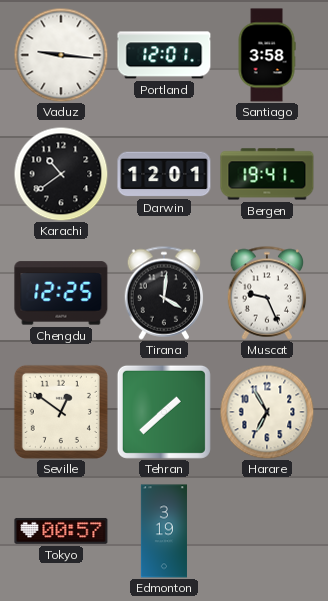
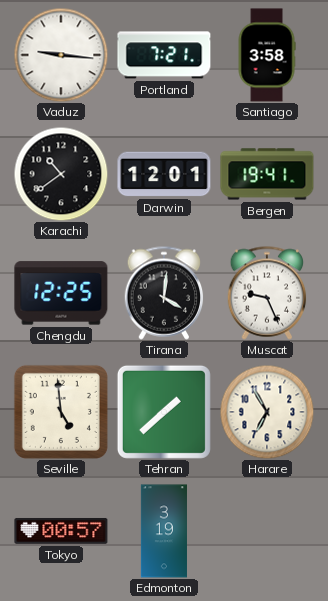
Portland: 12:01 -> 7:21
Seville: 12:51 -> 4:59
